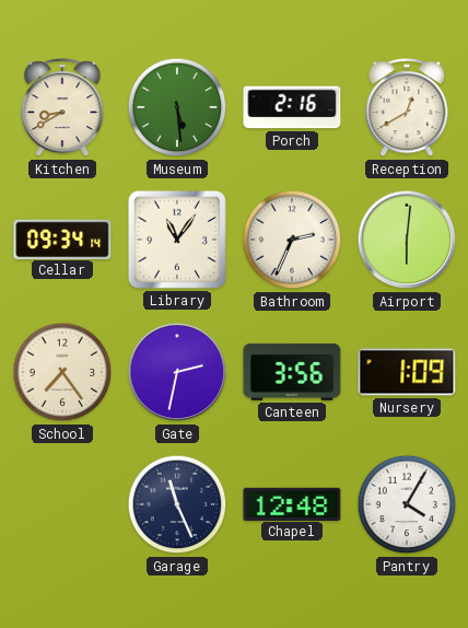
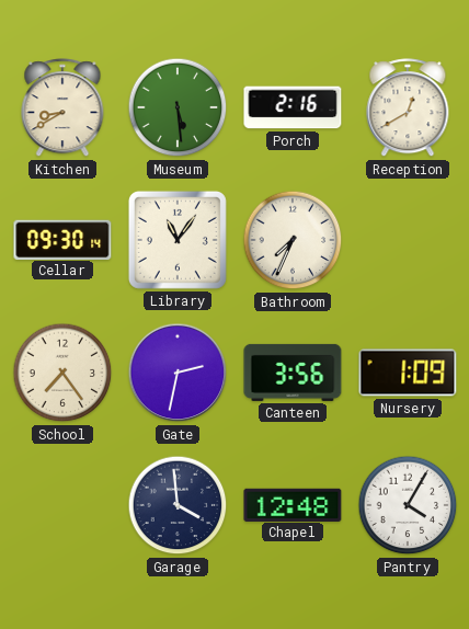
Cellar: 09:34 -> 09:30
Bathroom: 2:34 -> 7:34
Airport: 6:01 -> none
Garage: 11:26 -> 3:59
